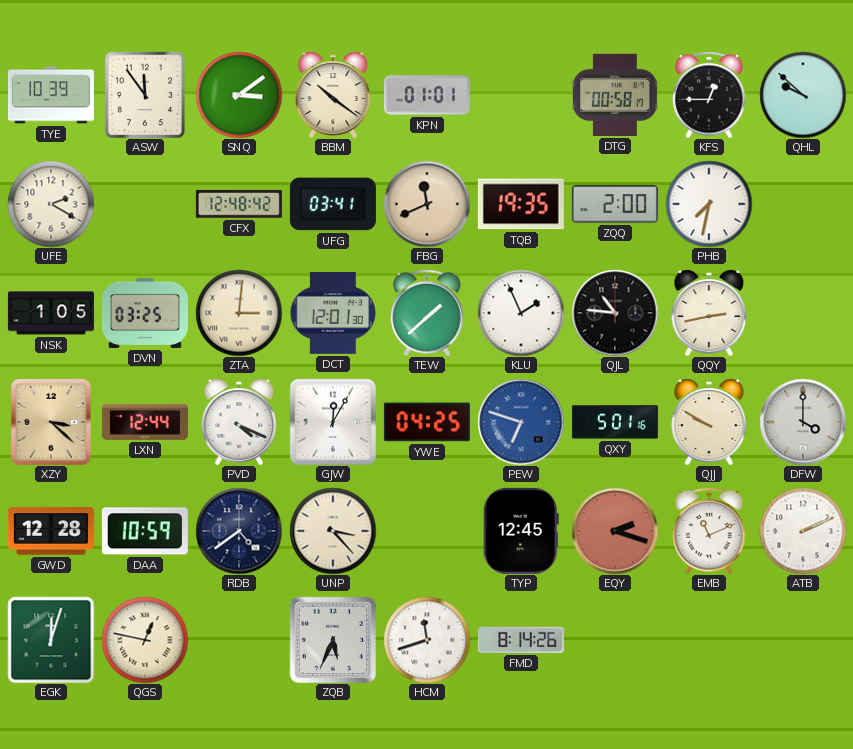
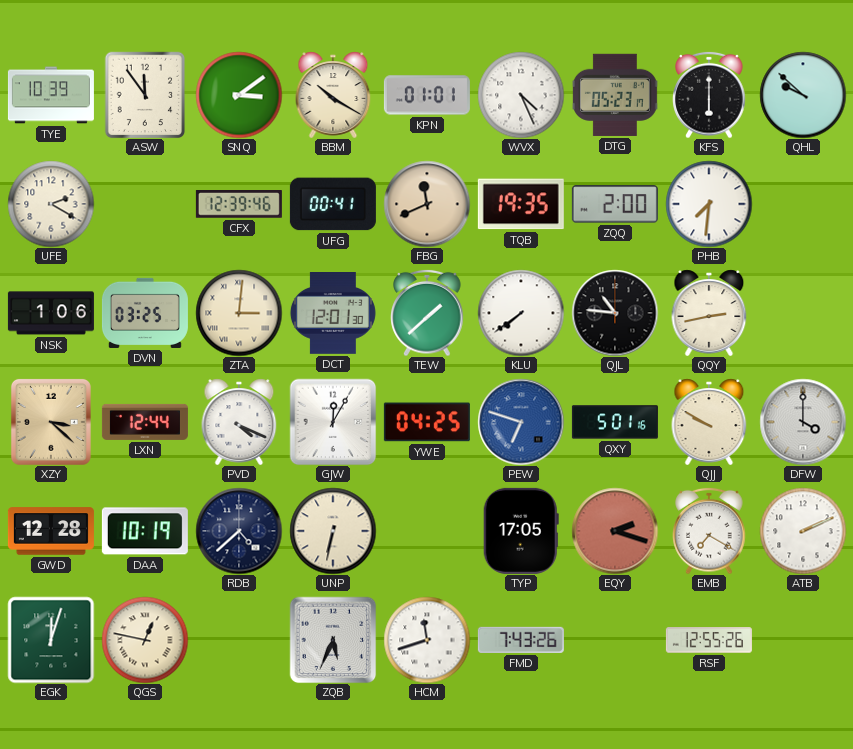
BBM: 10:21 -> 10:20
WVX: none -> 4:26
DTG: 00:58 -> 05:23
KFS: 12:45 -> 6:00
CFX: 12:48 -> 12:39
UFG: 03:41 -> 00:41
PHB: 7:32 -> 7:31
NSK: 1:05 -> 1:06
KLU: 1:56 -> 7:39
DAA: 10:59 -> 10:19
RDB: 4:39 -> 4:38
UNP: 3:23 -> 6:32
TYP: 12:45 -> 17:05
EMB: 11:11 -> 7:20
FMD: 8:14 -> 7:43
RSF: none -> 12:55
